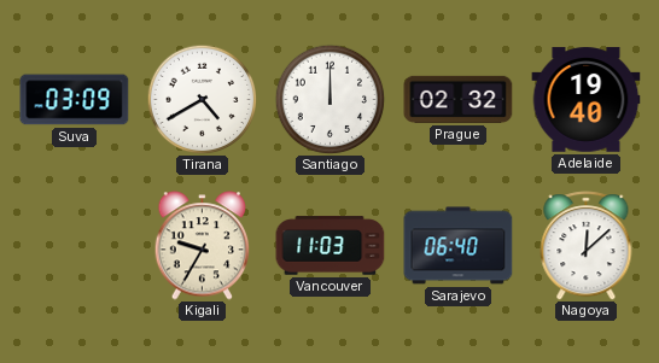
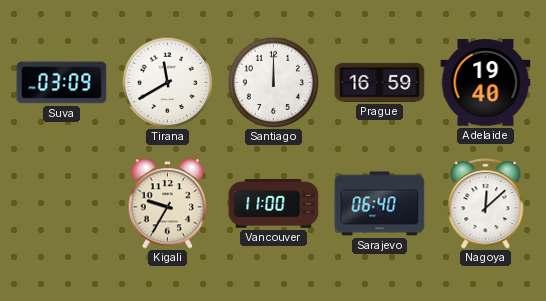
Tirana: 4:40 -> 11:40
Prague: 02:32 -> 16:59
Vancouver: 11:03 -> 11:00
